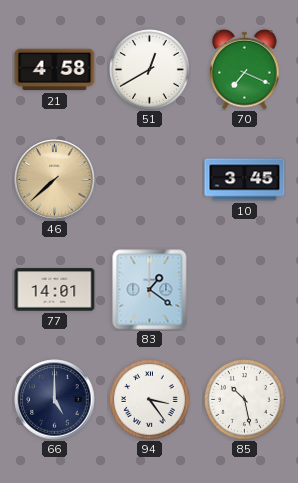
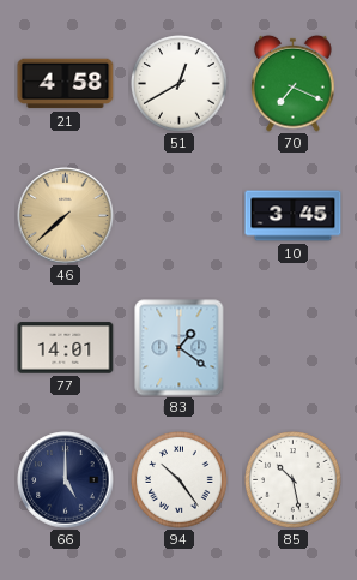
94: 3:24 -> 10:24
